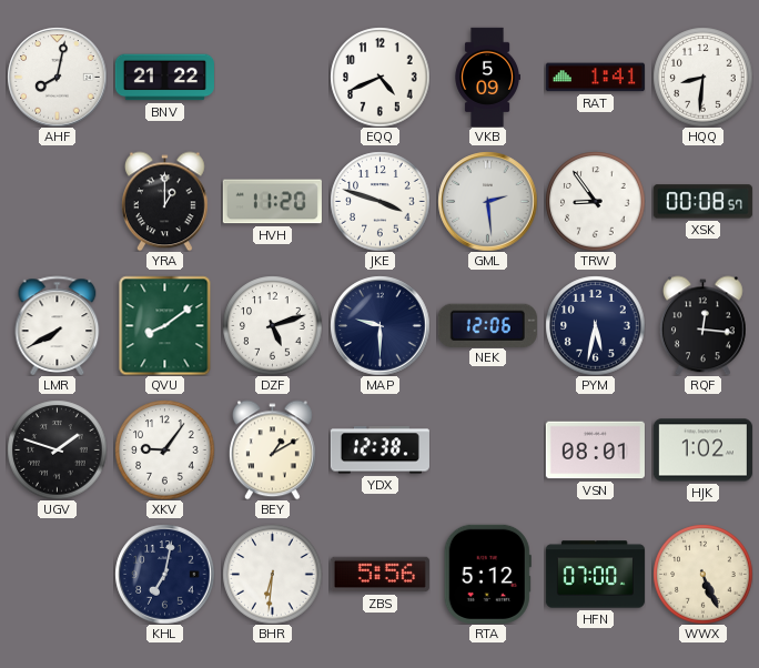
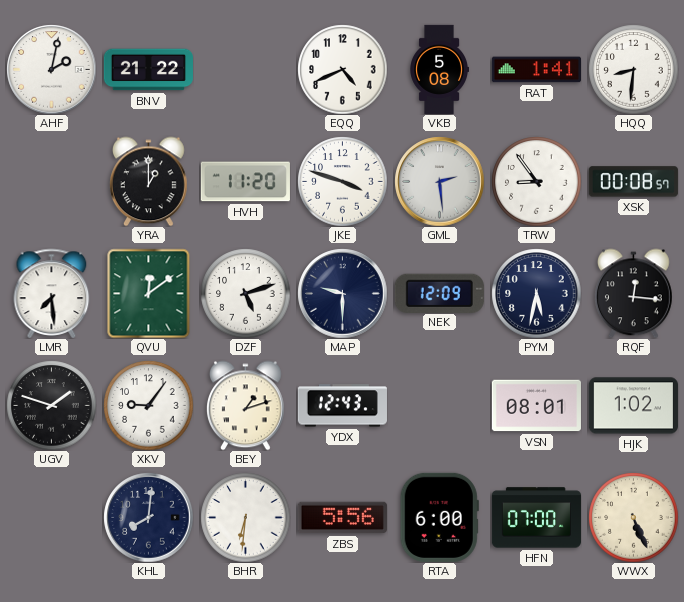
AHF: 8:02 -> 2:02
VKB: 5:09 -> 5:08
LMR: 7:40 -> 7:29
QVU: 8:09 -> 12:09
NEK: 12:06 -> 12:09
BEY: 1:10 -> 1:12
YDX: 12:38 -> 12:43
KHL: 7:02 -> 8:01
RTA: 5:12 -> 6:00
